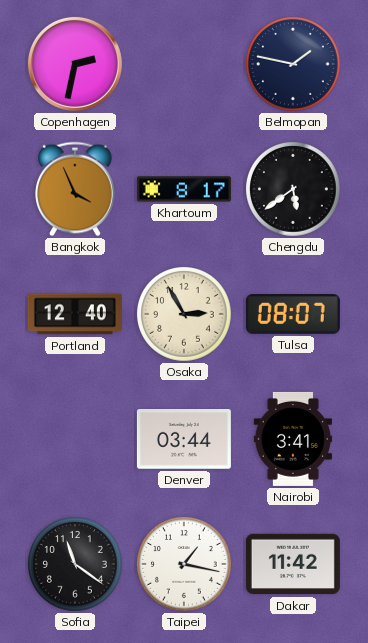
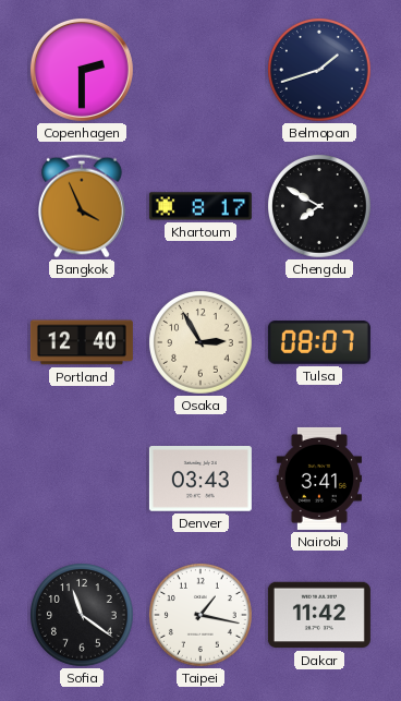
Copenhagen: 2:32 -> 2:30
Belmopan: 1:47 -> 1:42
Chengdu: 5:39 -> 7:50
Denver: 03:44 -> 03:43
